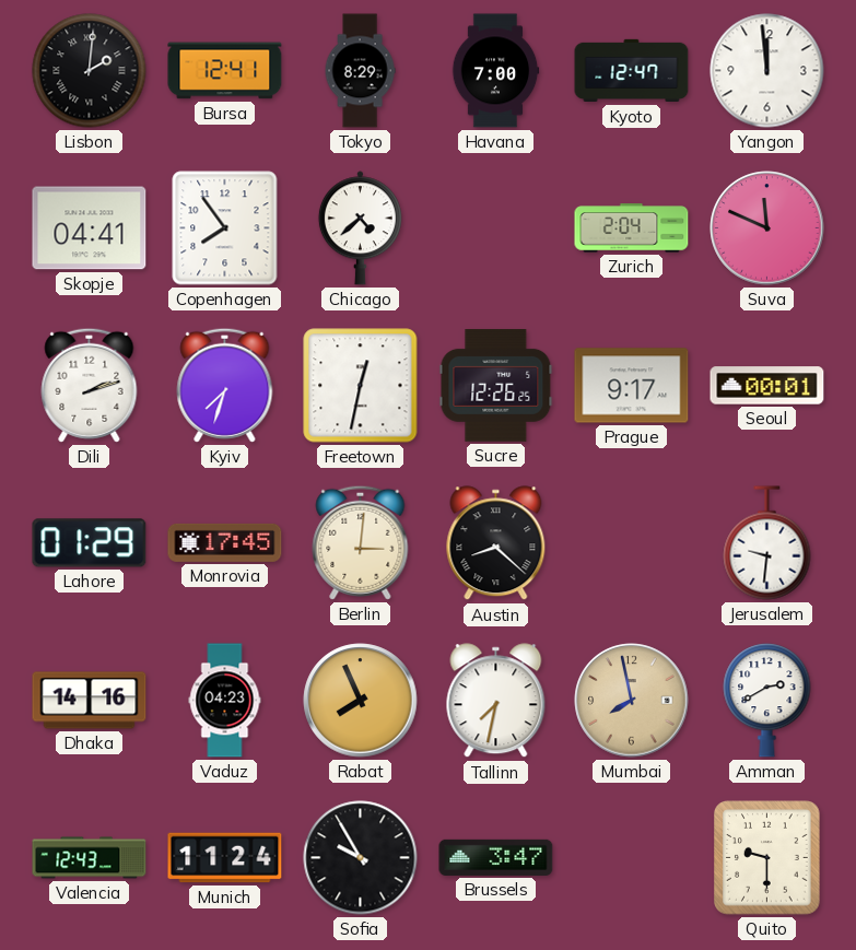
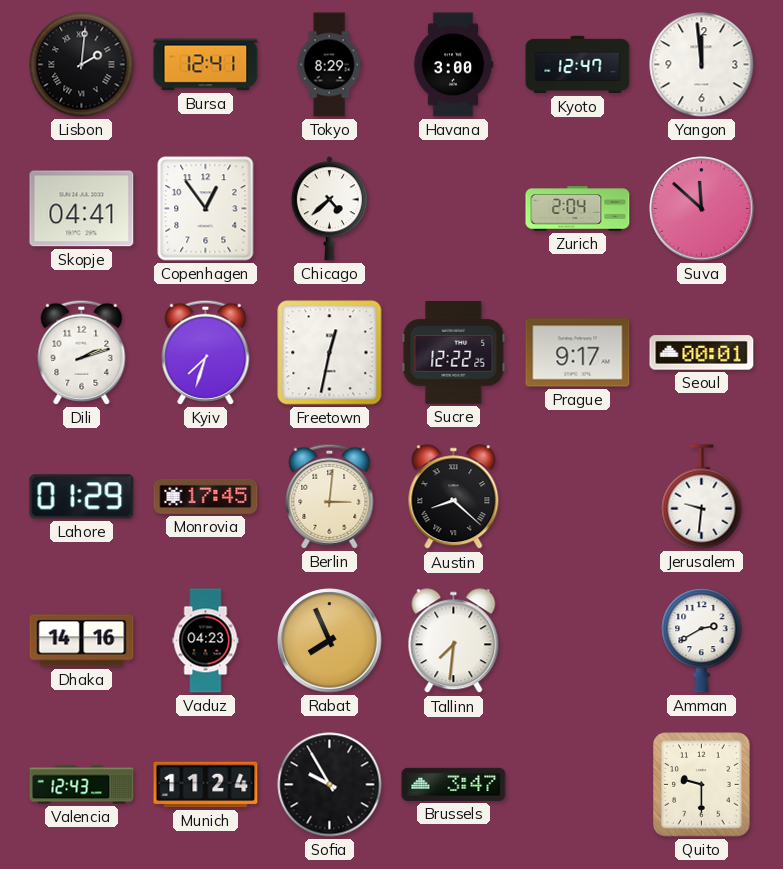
Havana: 7:00 -> 3:00
Copenhagen: 7:54 -> 12:54
Suva: 11:49 -> 11:52
Sucre: 12:26 -> 12:22
Tallinn: 7:32 -> 7:31
Mumbai: 7:58 -> none
